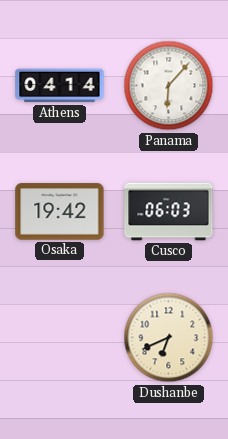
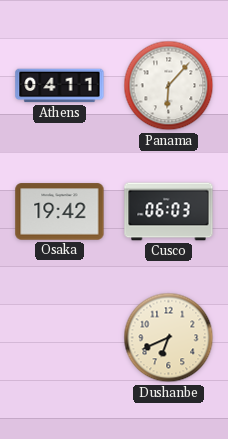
Athens: 04:14 -> 04:11
